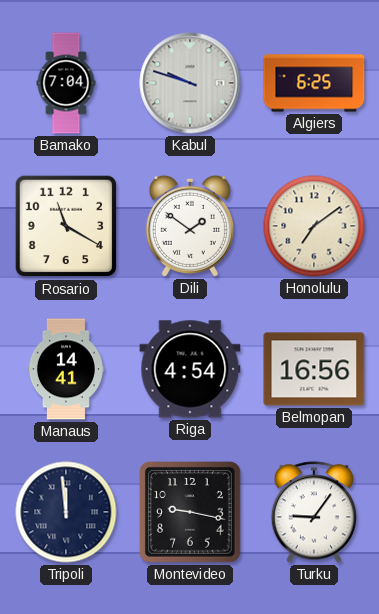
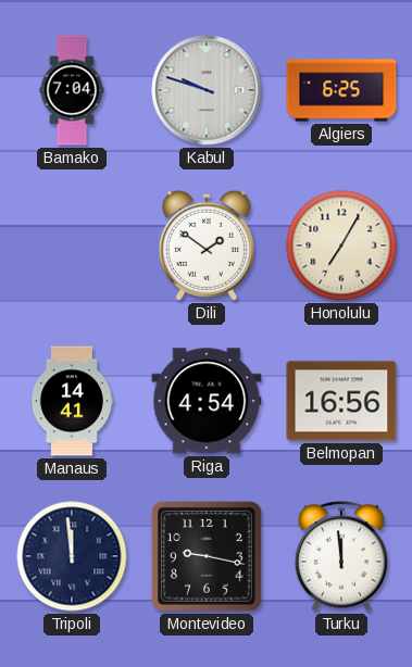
Rosario: 11:20 -> none
Honolulu: 7:09 -> 7:05
Turku: 9:06 -> 11:59
